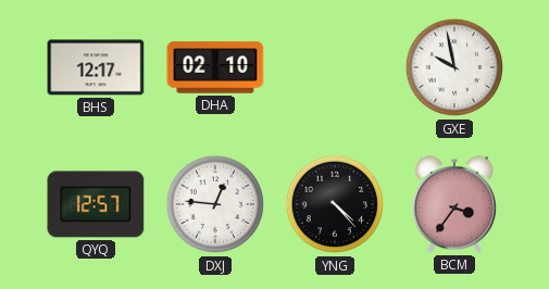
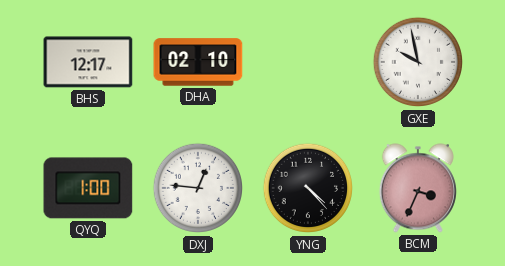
QYQ: 12:57 -> 1:00
BCM: 3:36 -> 3:34
